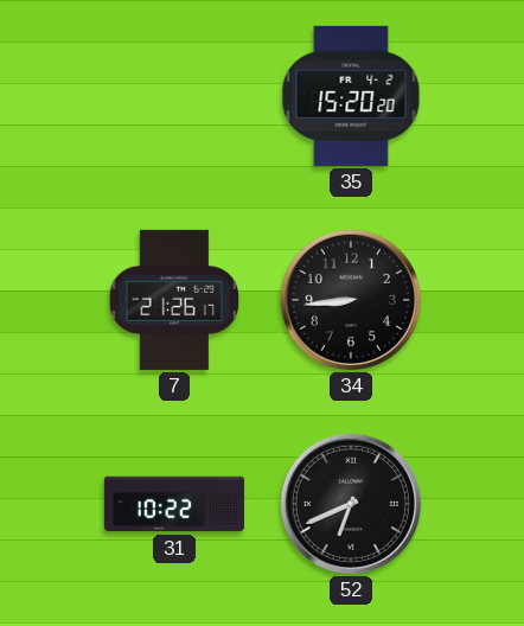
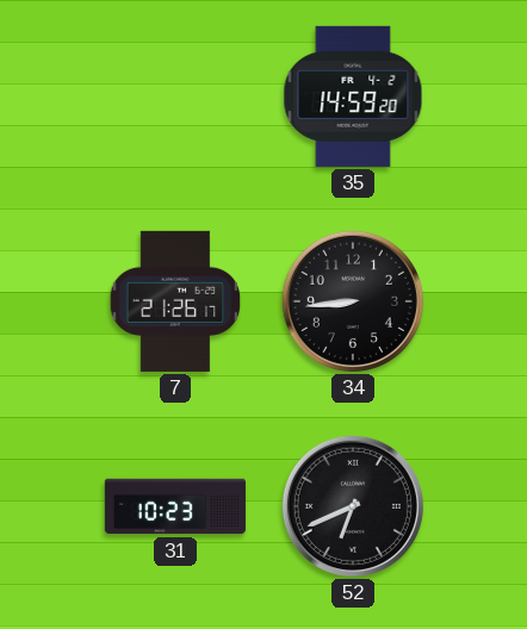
35: 15:20 -> 14:59
31: 10:22 -> 10:23
